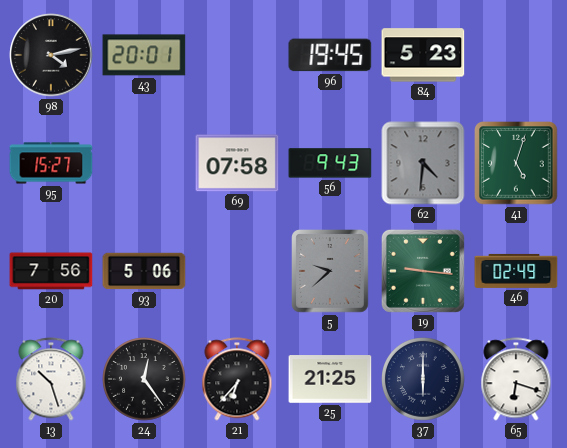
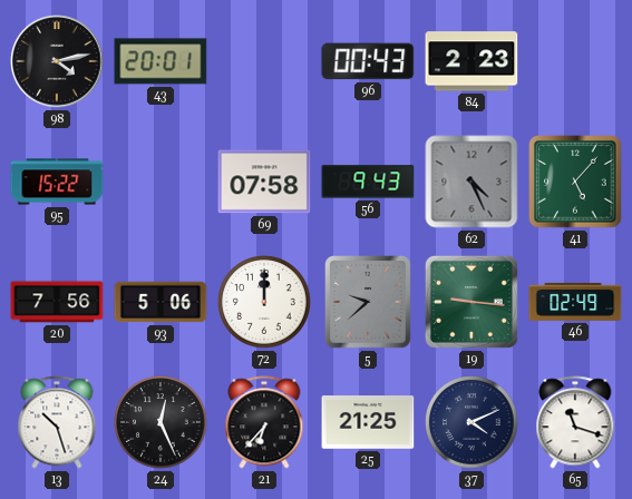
96: 19:45 -> 00:43
84: 5:23 -> 2:23
95: 15:27 -> 15:22
62: 4:31 -> 4:26
41: 5:03 -> 5:07
72: none -> 12:00
24: 12:24 -> 12:26
37: 6:00 -> 4:11
65: 6:18 -> 11:18
